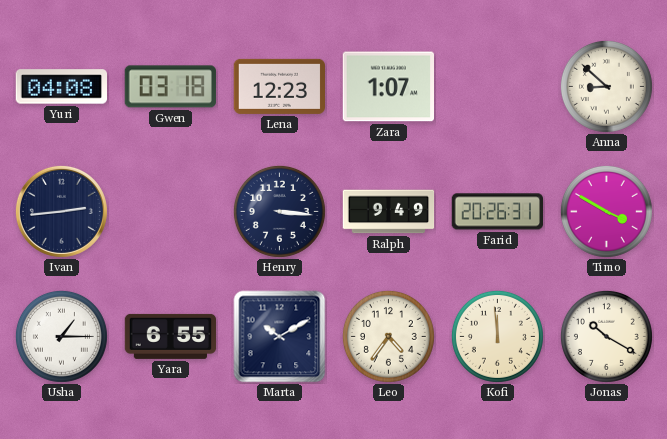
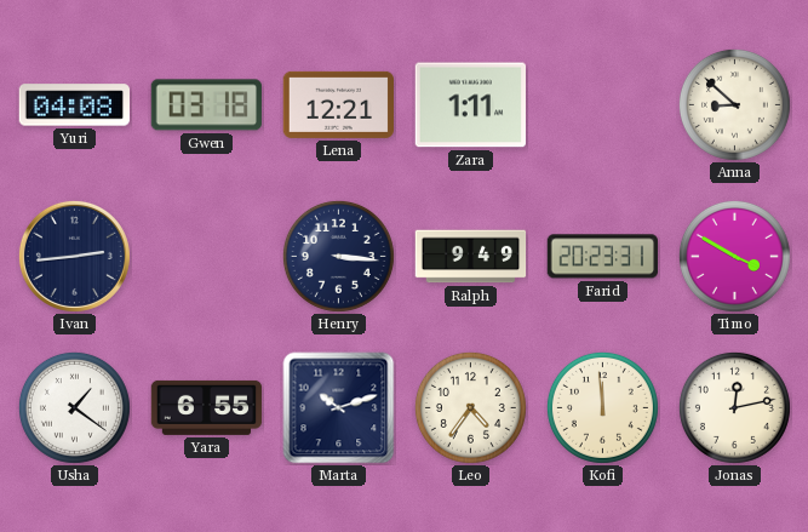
Lena: 12:23 -> 12:21
Zara: 1:07 -> 1:11
Farid: 20:26 -> 20:23
Usha: 1:15 -> 1:21
Marta: 10:10 -> 10:12
Jonas: 10:20 -> 12:13
